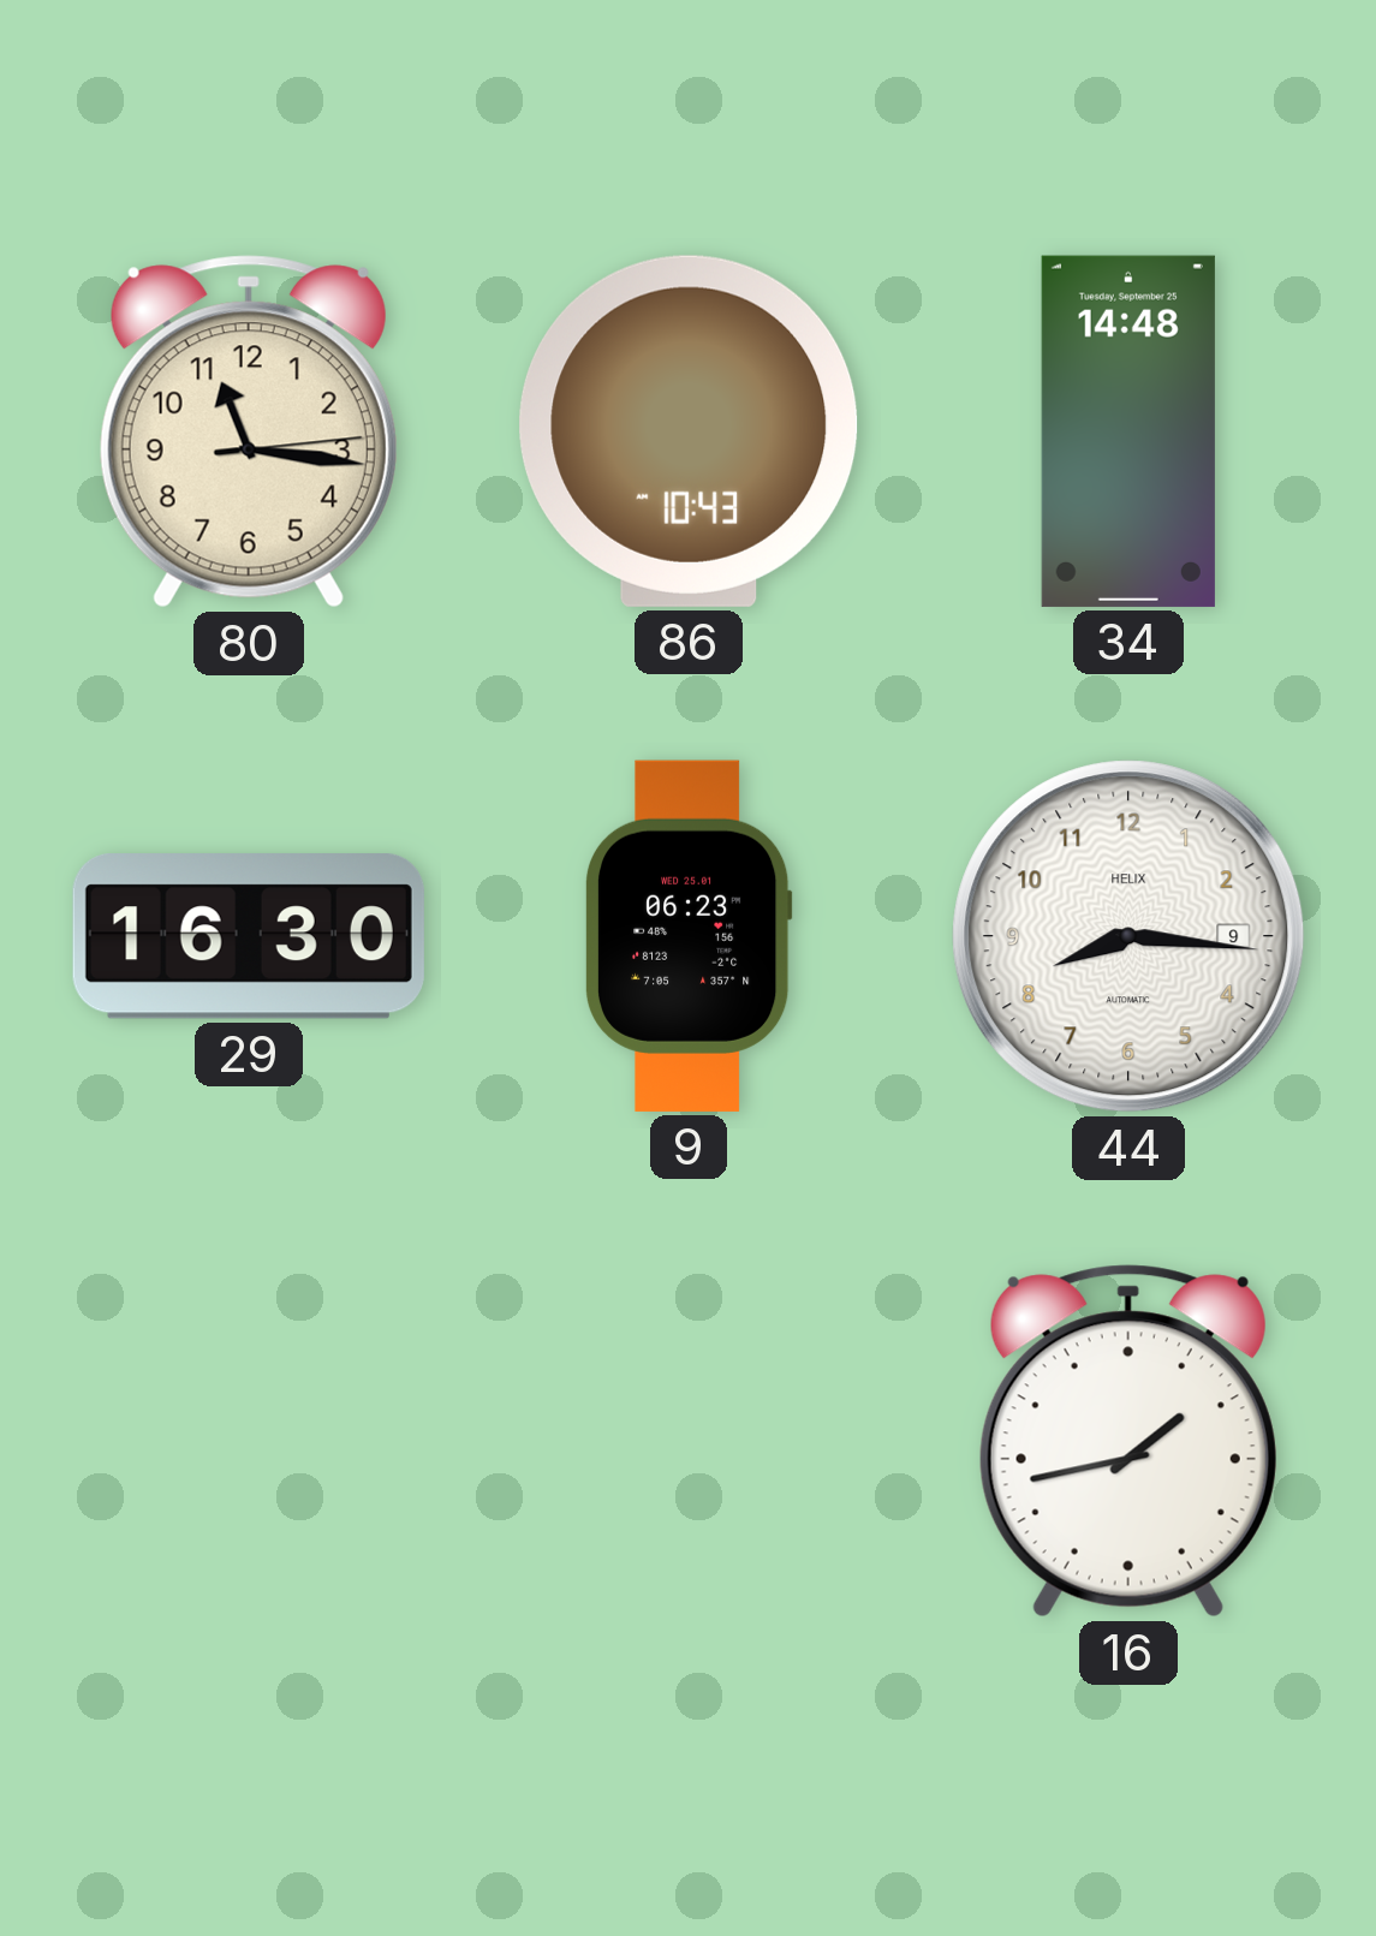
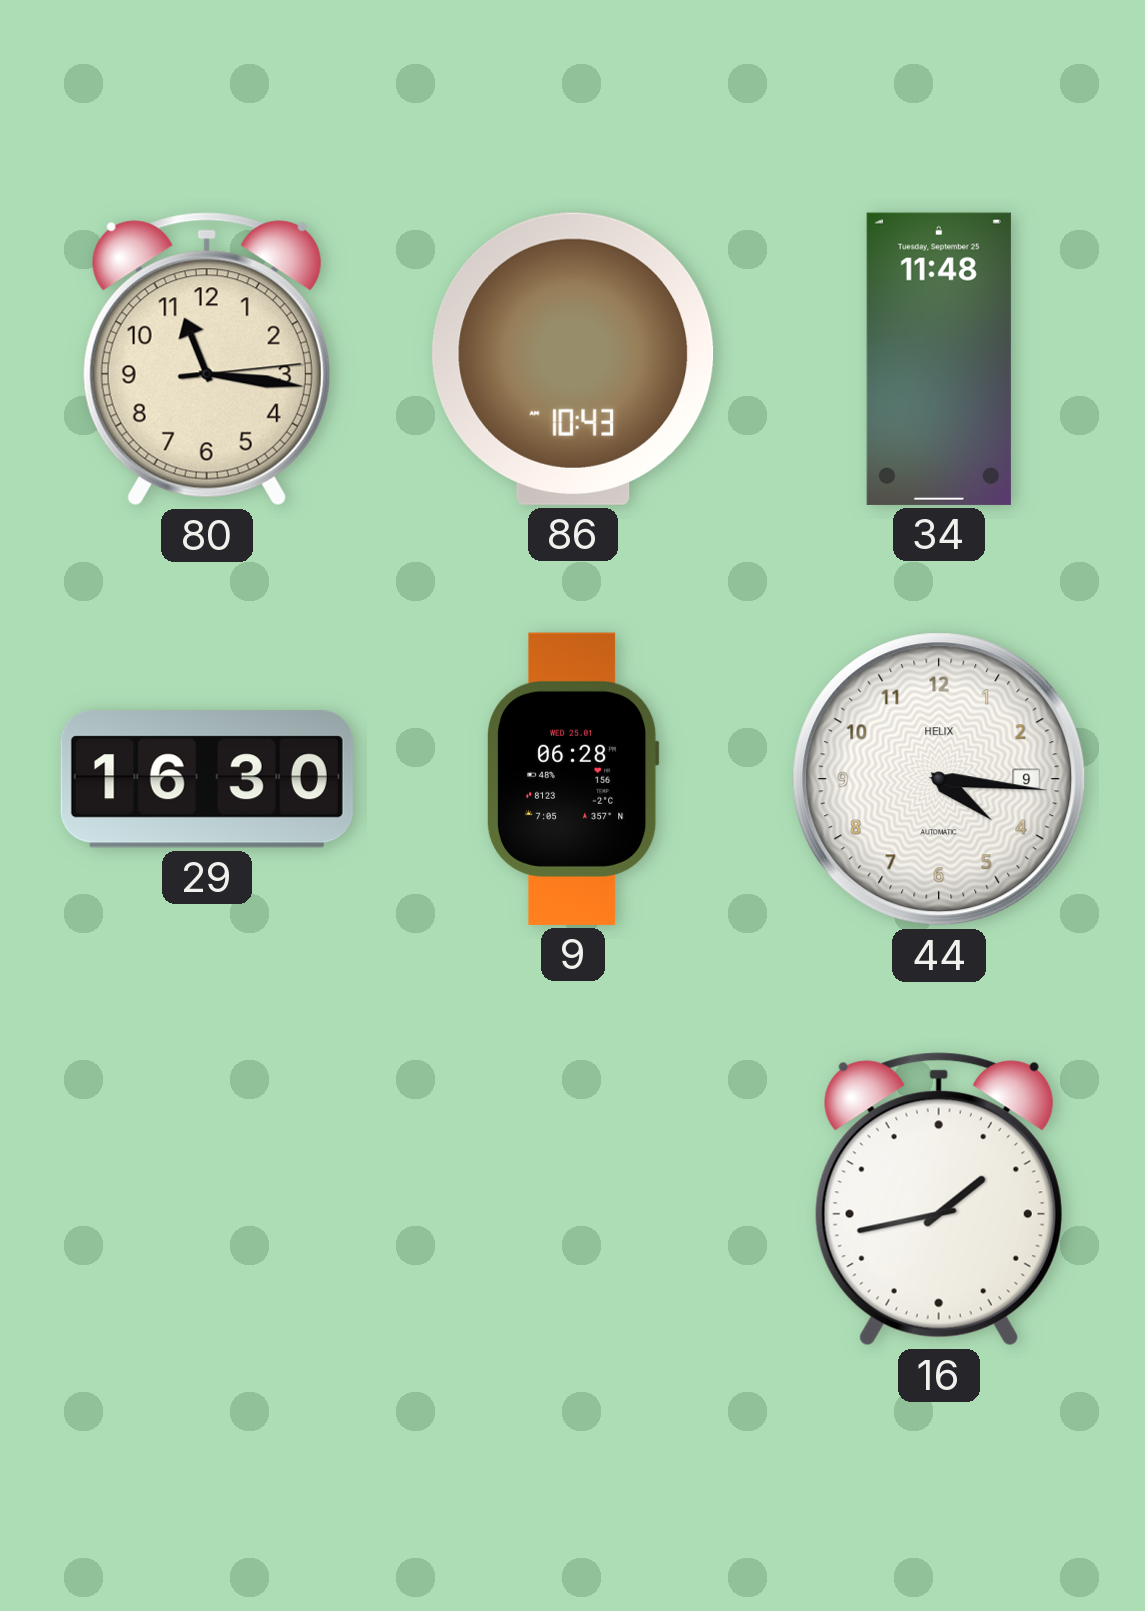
34: 14:48 -> 11:48
9: 06:23 -> 06:28
44: 8:16 -> 4:16
